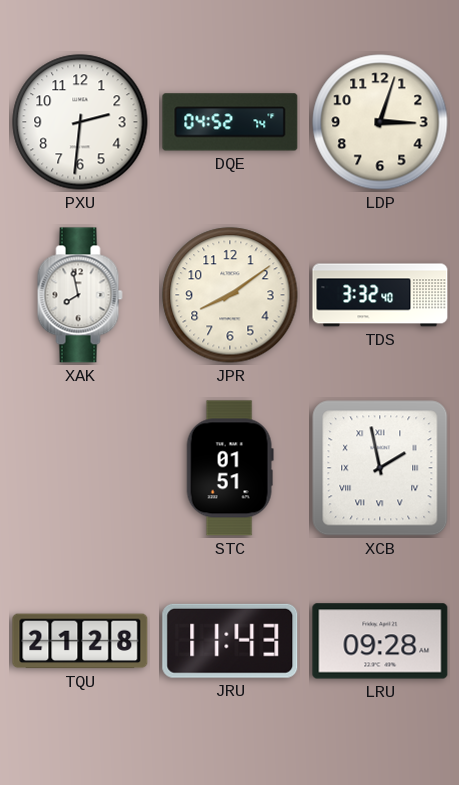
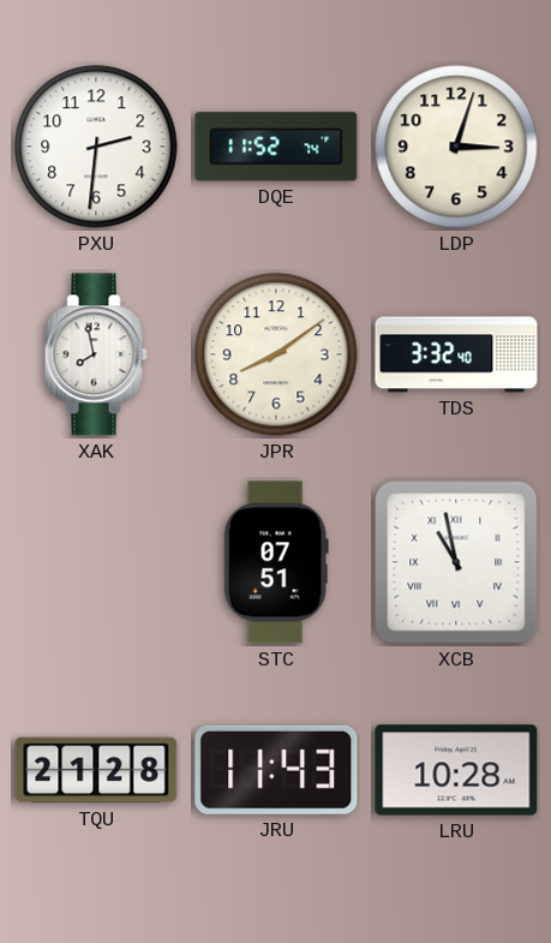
DQE: 04:52 -> 11:52
STC: 01:51 -> 07:51
XCB: 1:58 -> 10:58
LRU: 09:28 -> 10:28
